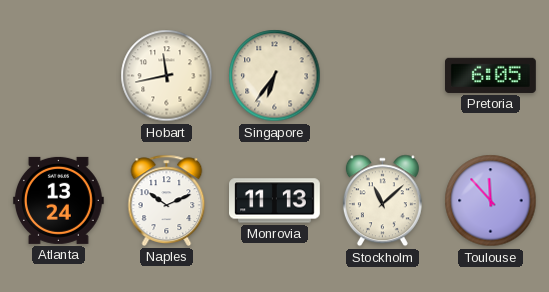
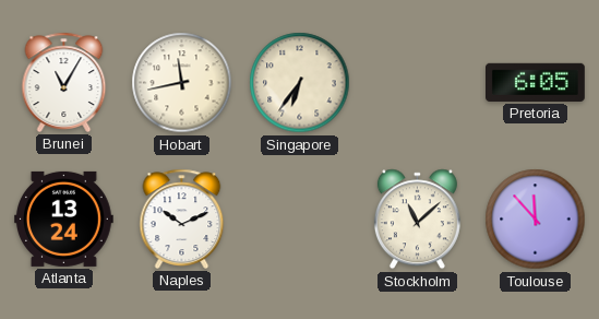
Brunei: none -> 11:05
Monrovia: 11:13 -> none
